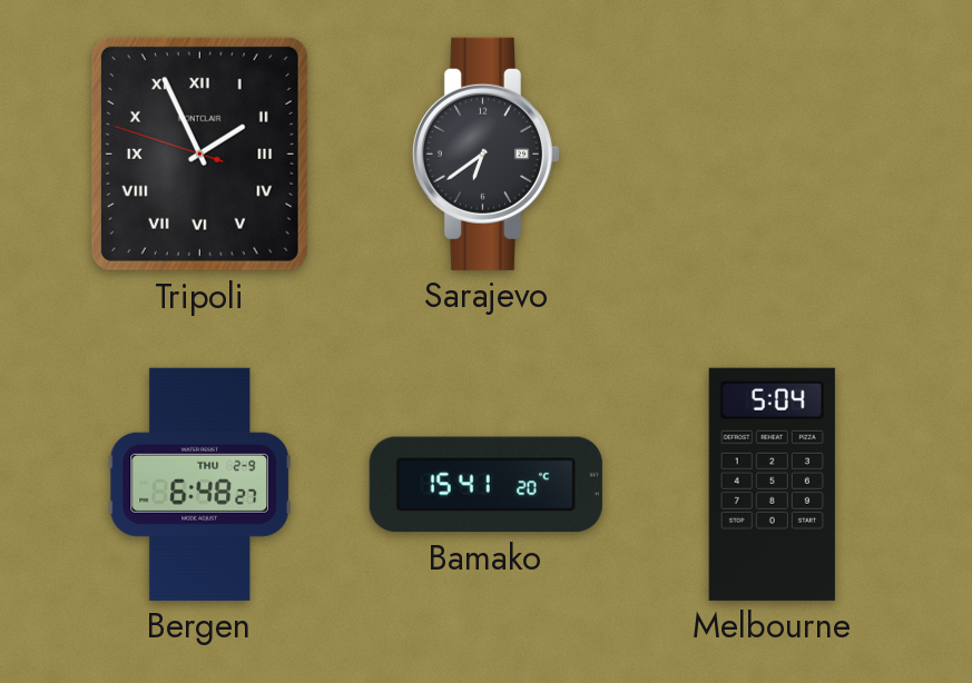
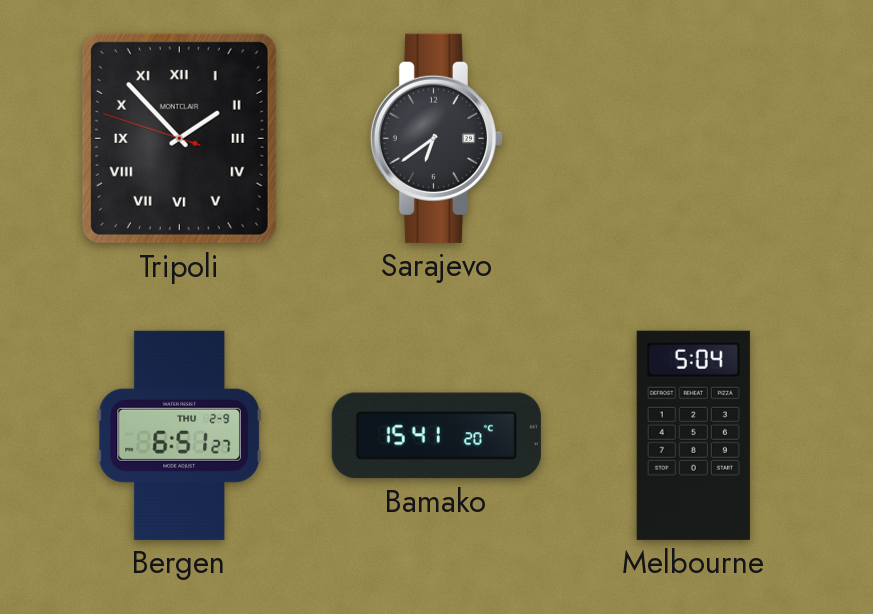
Tripoli: 1:55 -> 1:52
Bergen: 6:48 -> 6:51
